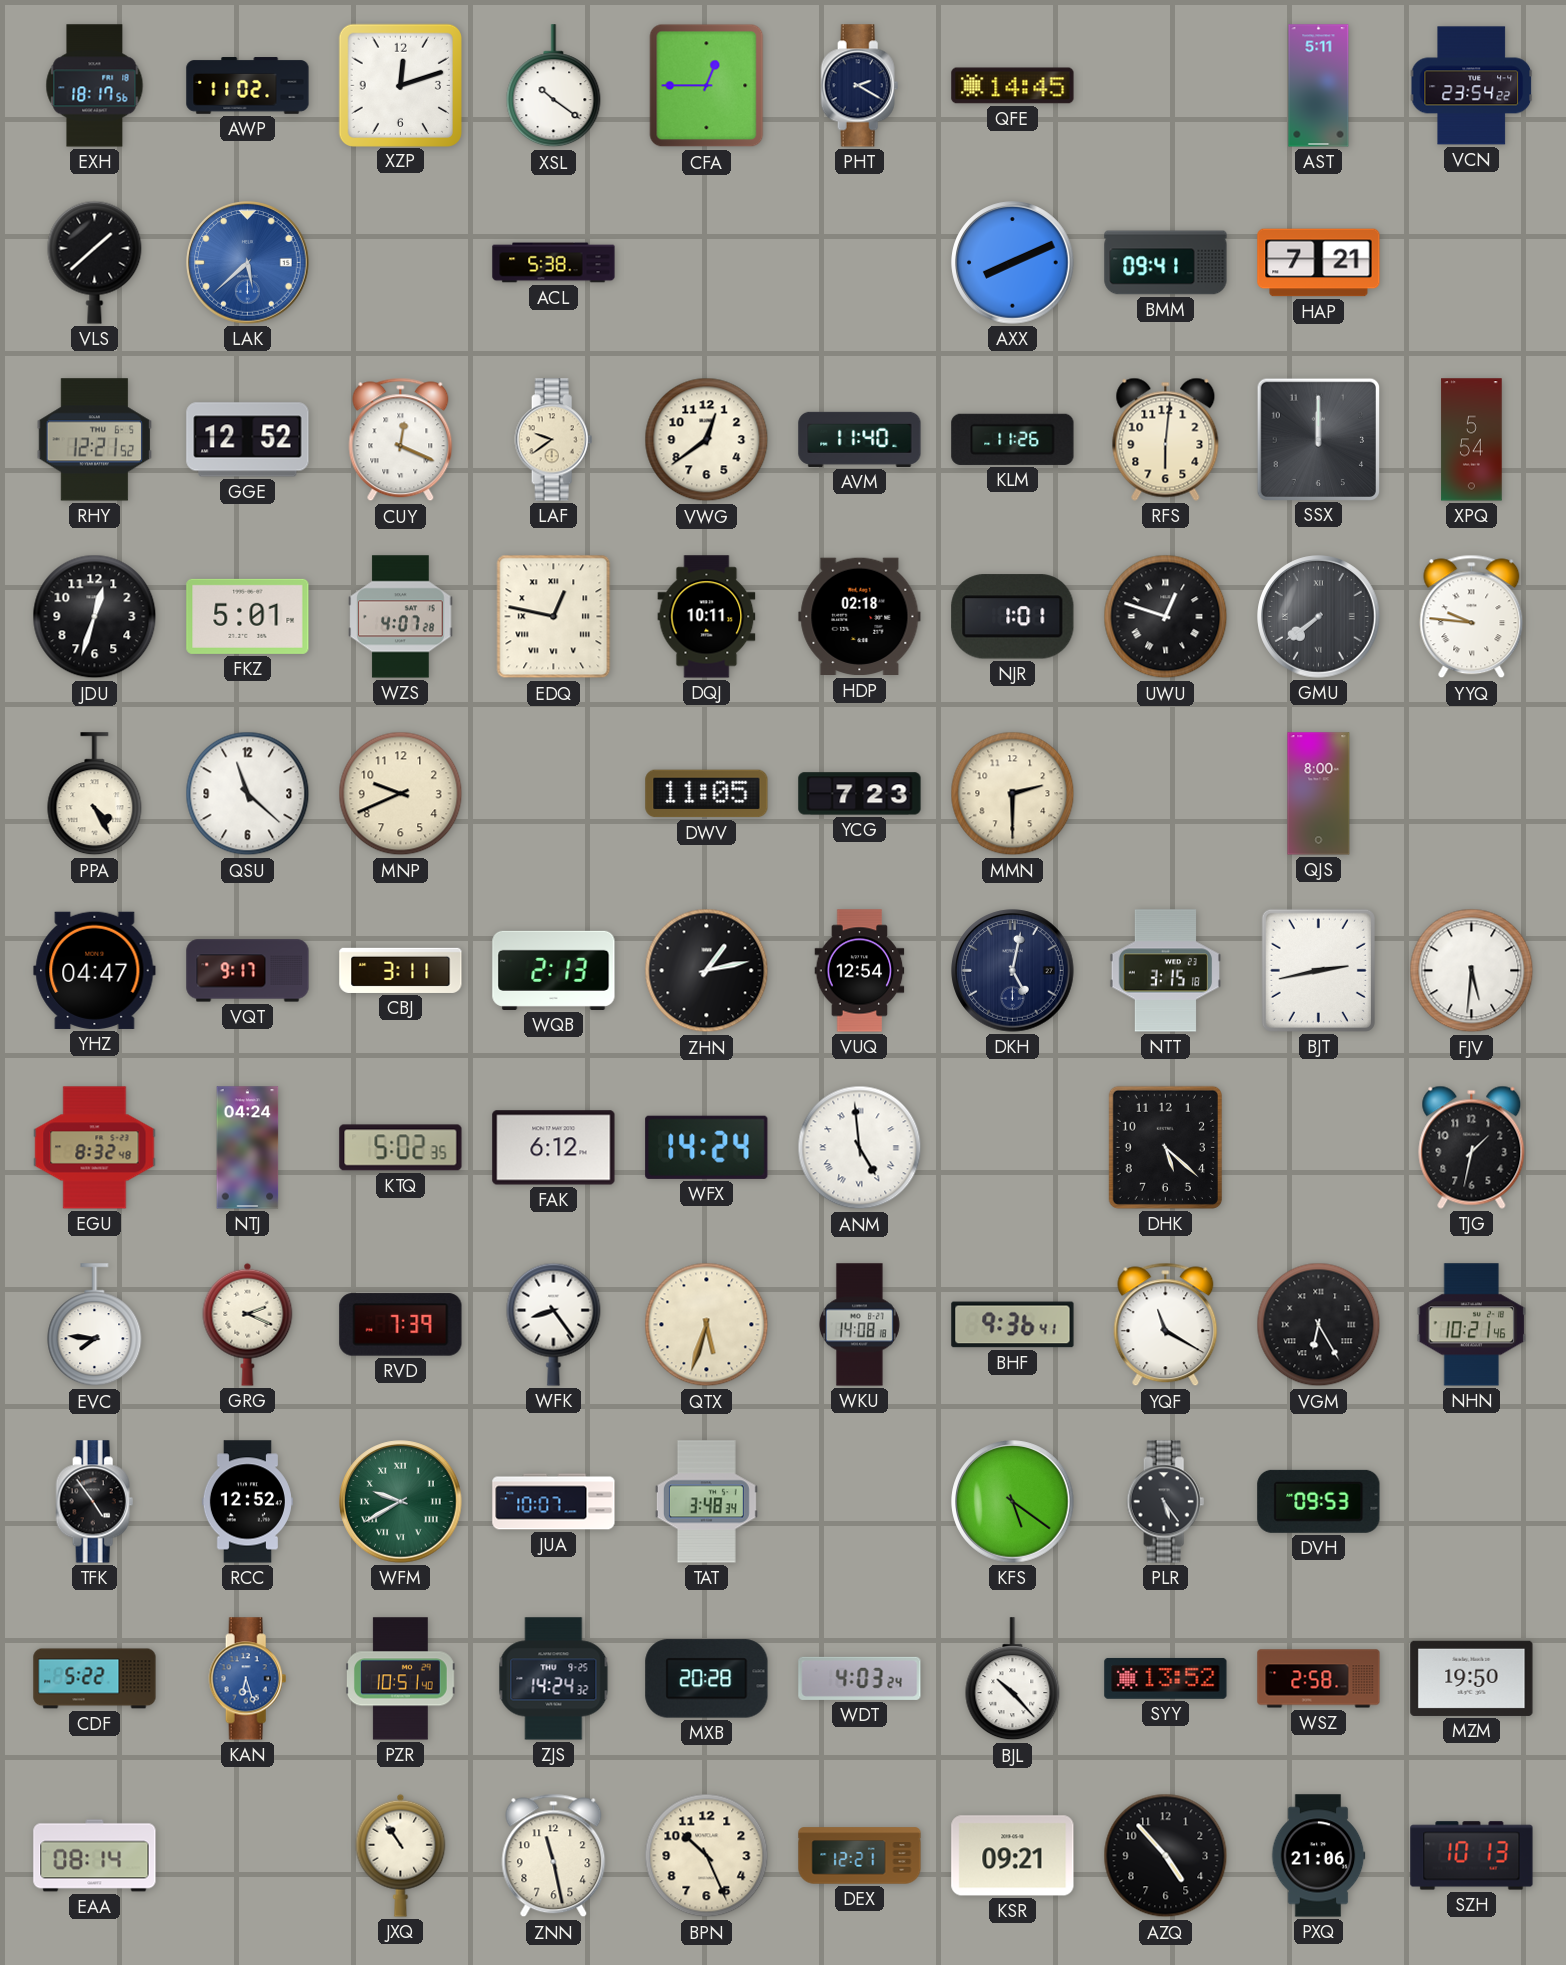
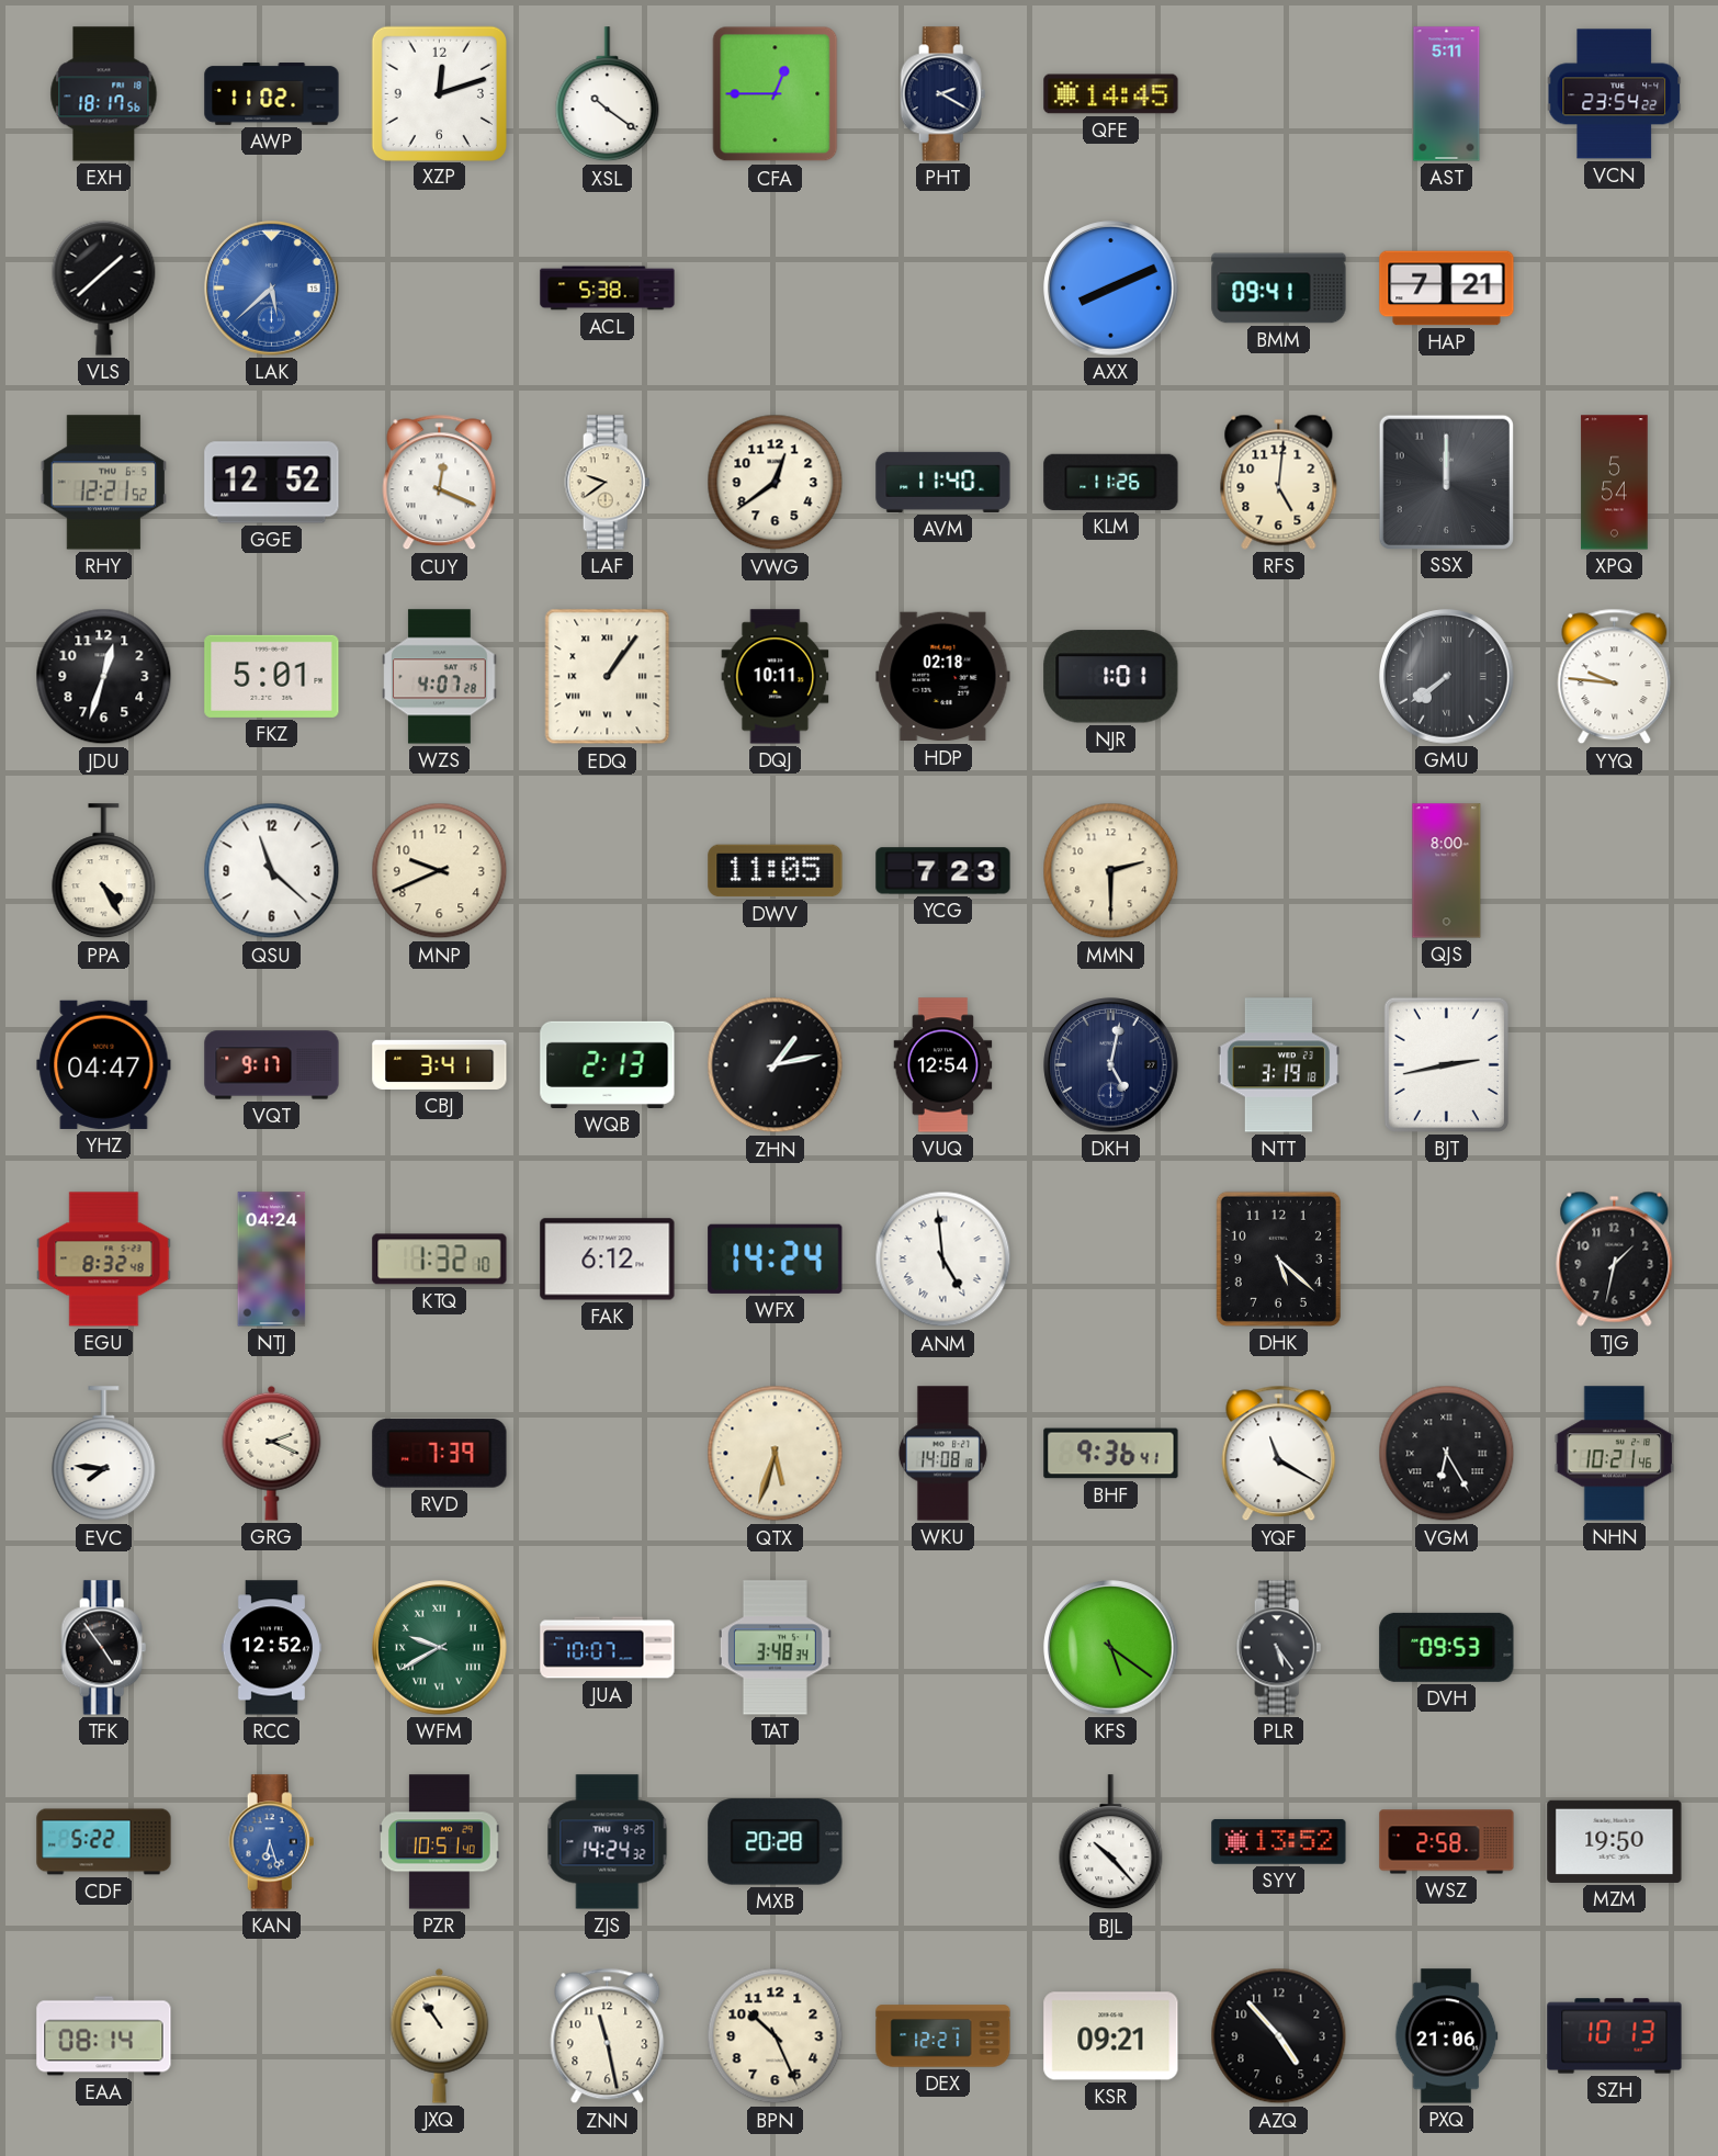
RFS: 6:01 -> 5:01
EDQ: 12:47 -> 1:06
UWU: 12:48 -> none
CBJ: 3:11 -> 3:41
NTT: 3:15 -> 3:19
FJV: 5:31 -> none
KTQ: 5:02 -> 1:32
WFK: 8:24 -> none
WDT: 4:03 -> none
